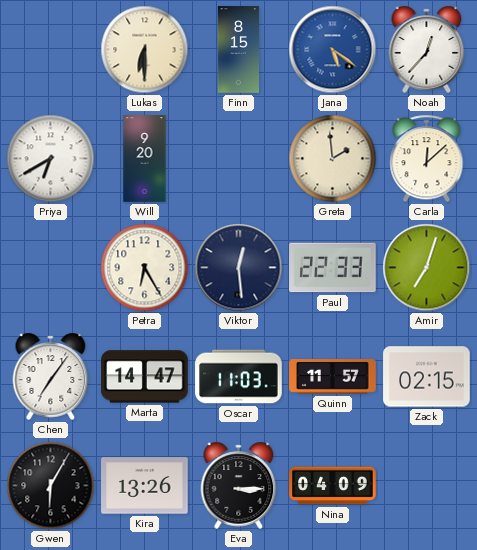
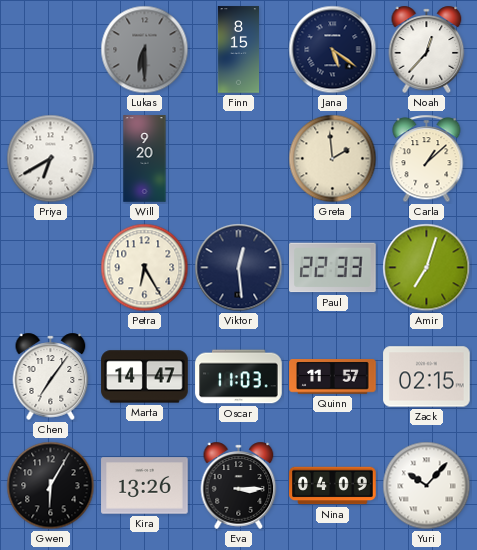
Lukas dial: cream -> grey
Jana dial: blue -> navy
Carla: 12:08 -> 1:08
Yuri: none -> 10:07
